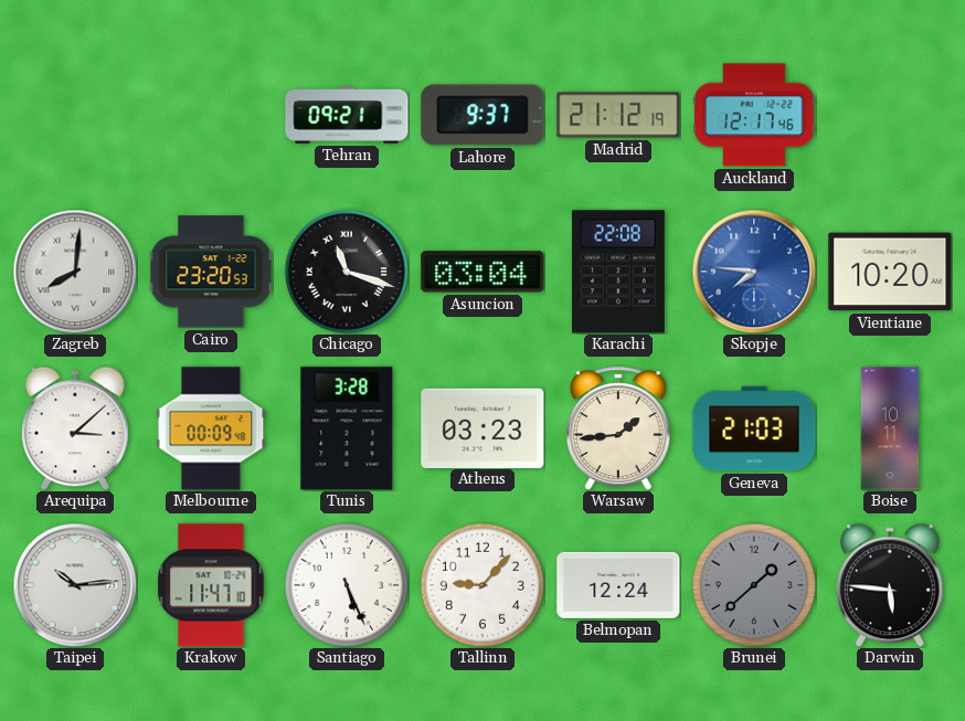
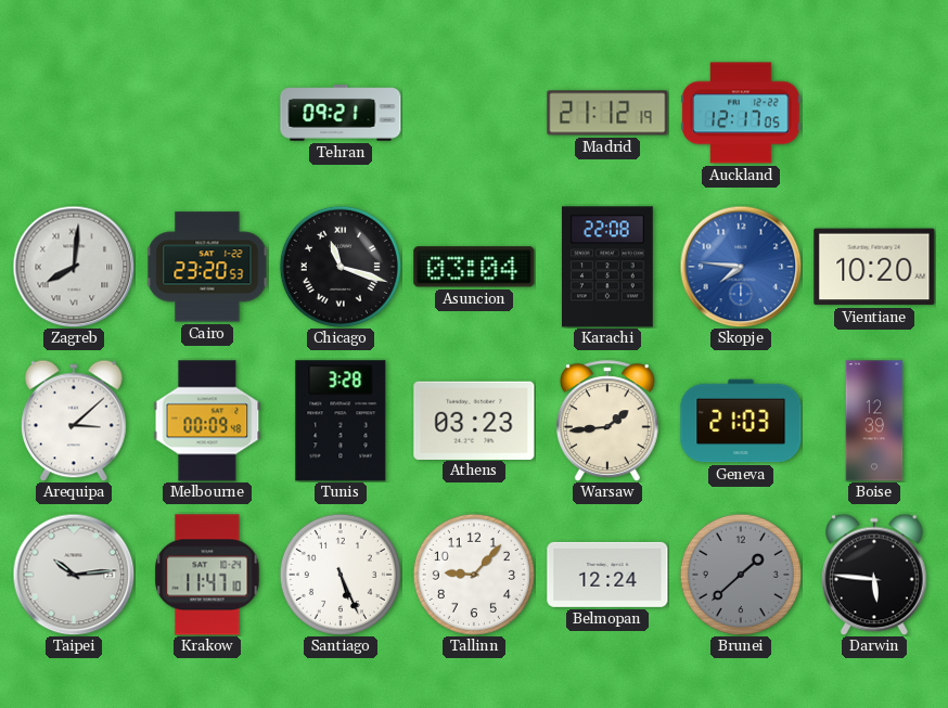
Lahore: 9:37 -> none
Auckland: 12:17:46 -> 12:17:05
Boise: 10:11 -> 12:39
